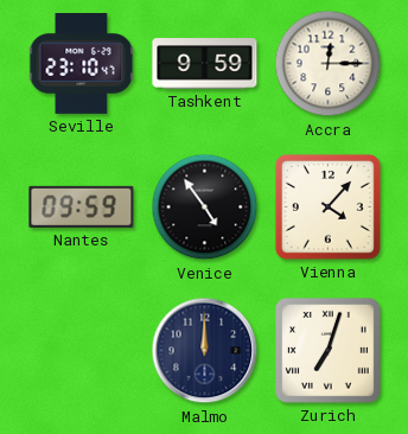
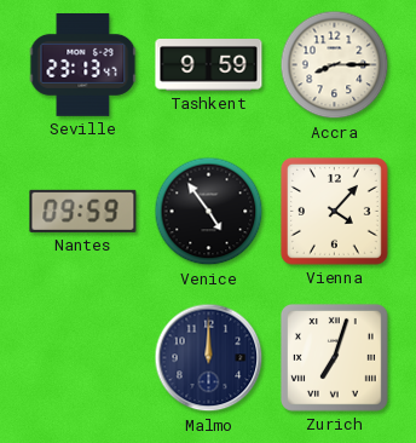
Seville: 23:10 -> 23:13
Accra: 12:15 -> 8:15
